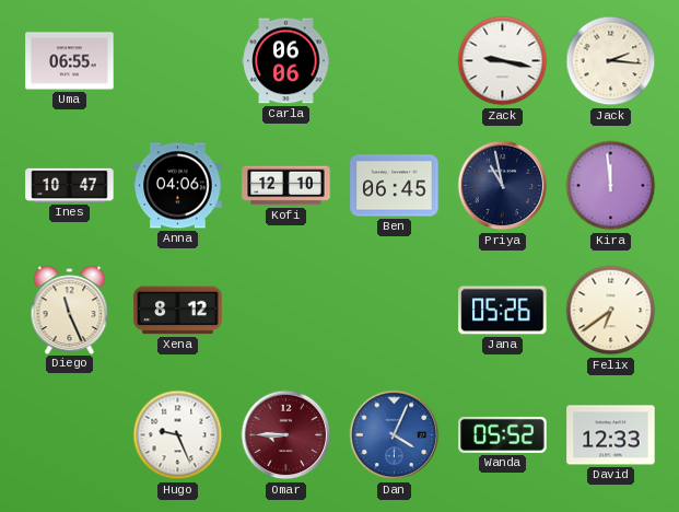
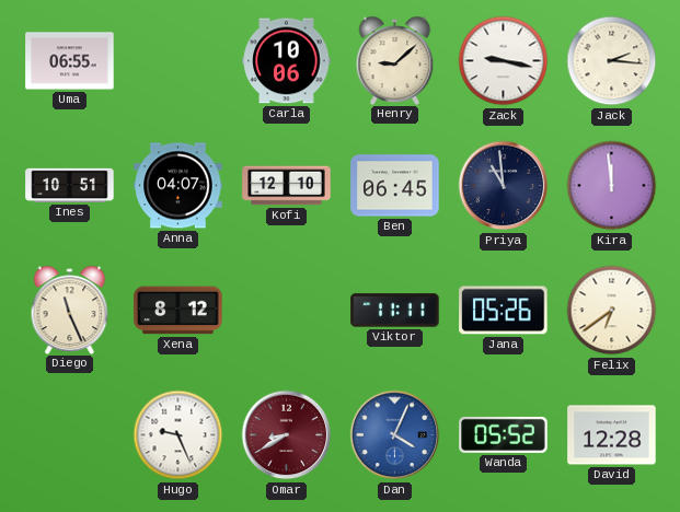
Carla: 06:06 -> 10:06
Henry: none -> 9:08
Ines: 10:47 -> 10:51
Anna: 04:06 -> 04:07
Priya: 10:58 -> 10:59
Viktor: none -> 11:11
Omar: 8:45 -> 8:40
David: 12:33 -> 12:28
